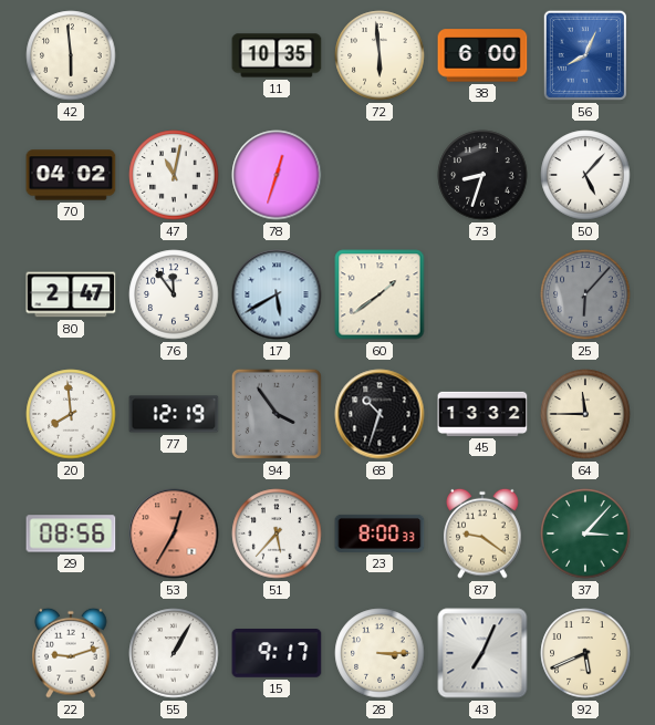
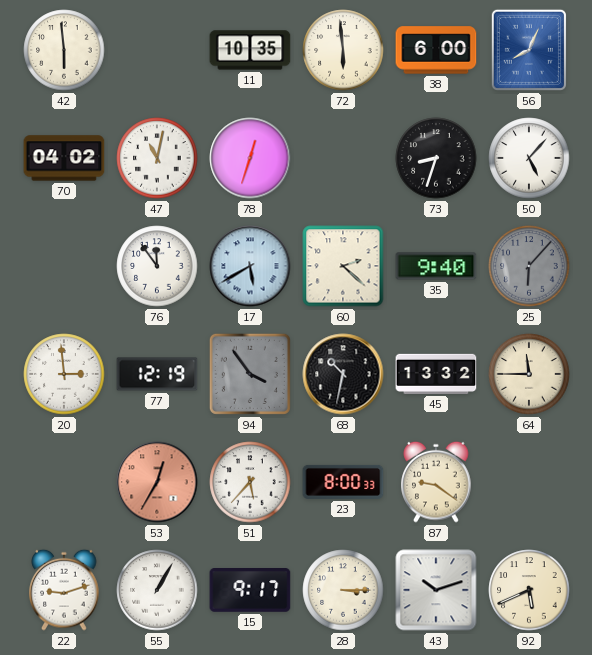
80: 2:47 -> none
60: 1:39 -> 2:22
35: none -> 9:40
20: 7:59 -> 2:59
68: 10:33 -> 10:32
29: 08:56 -> none
37: 3:07 -> none
43: 7:04 -> 10:12
